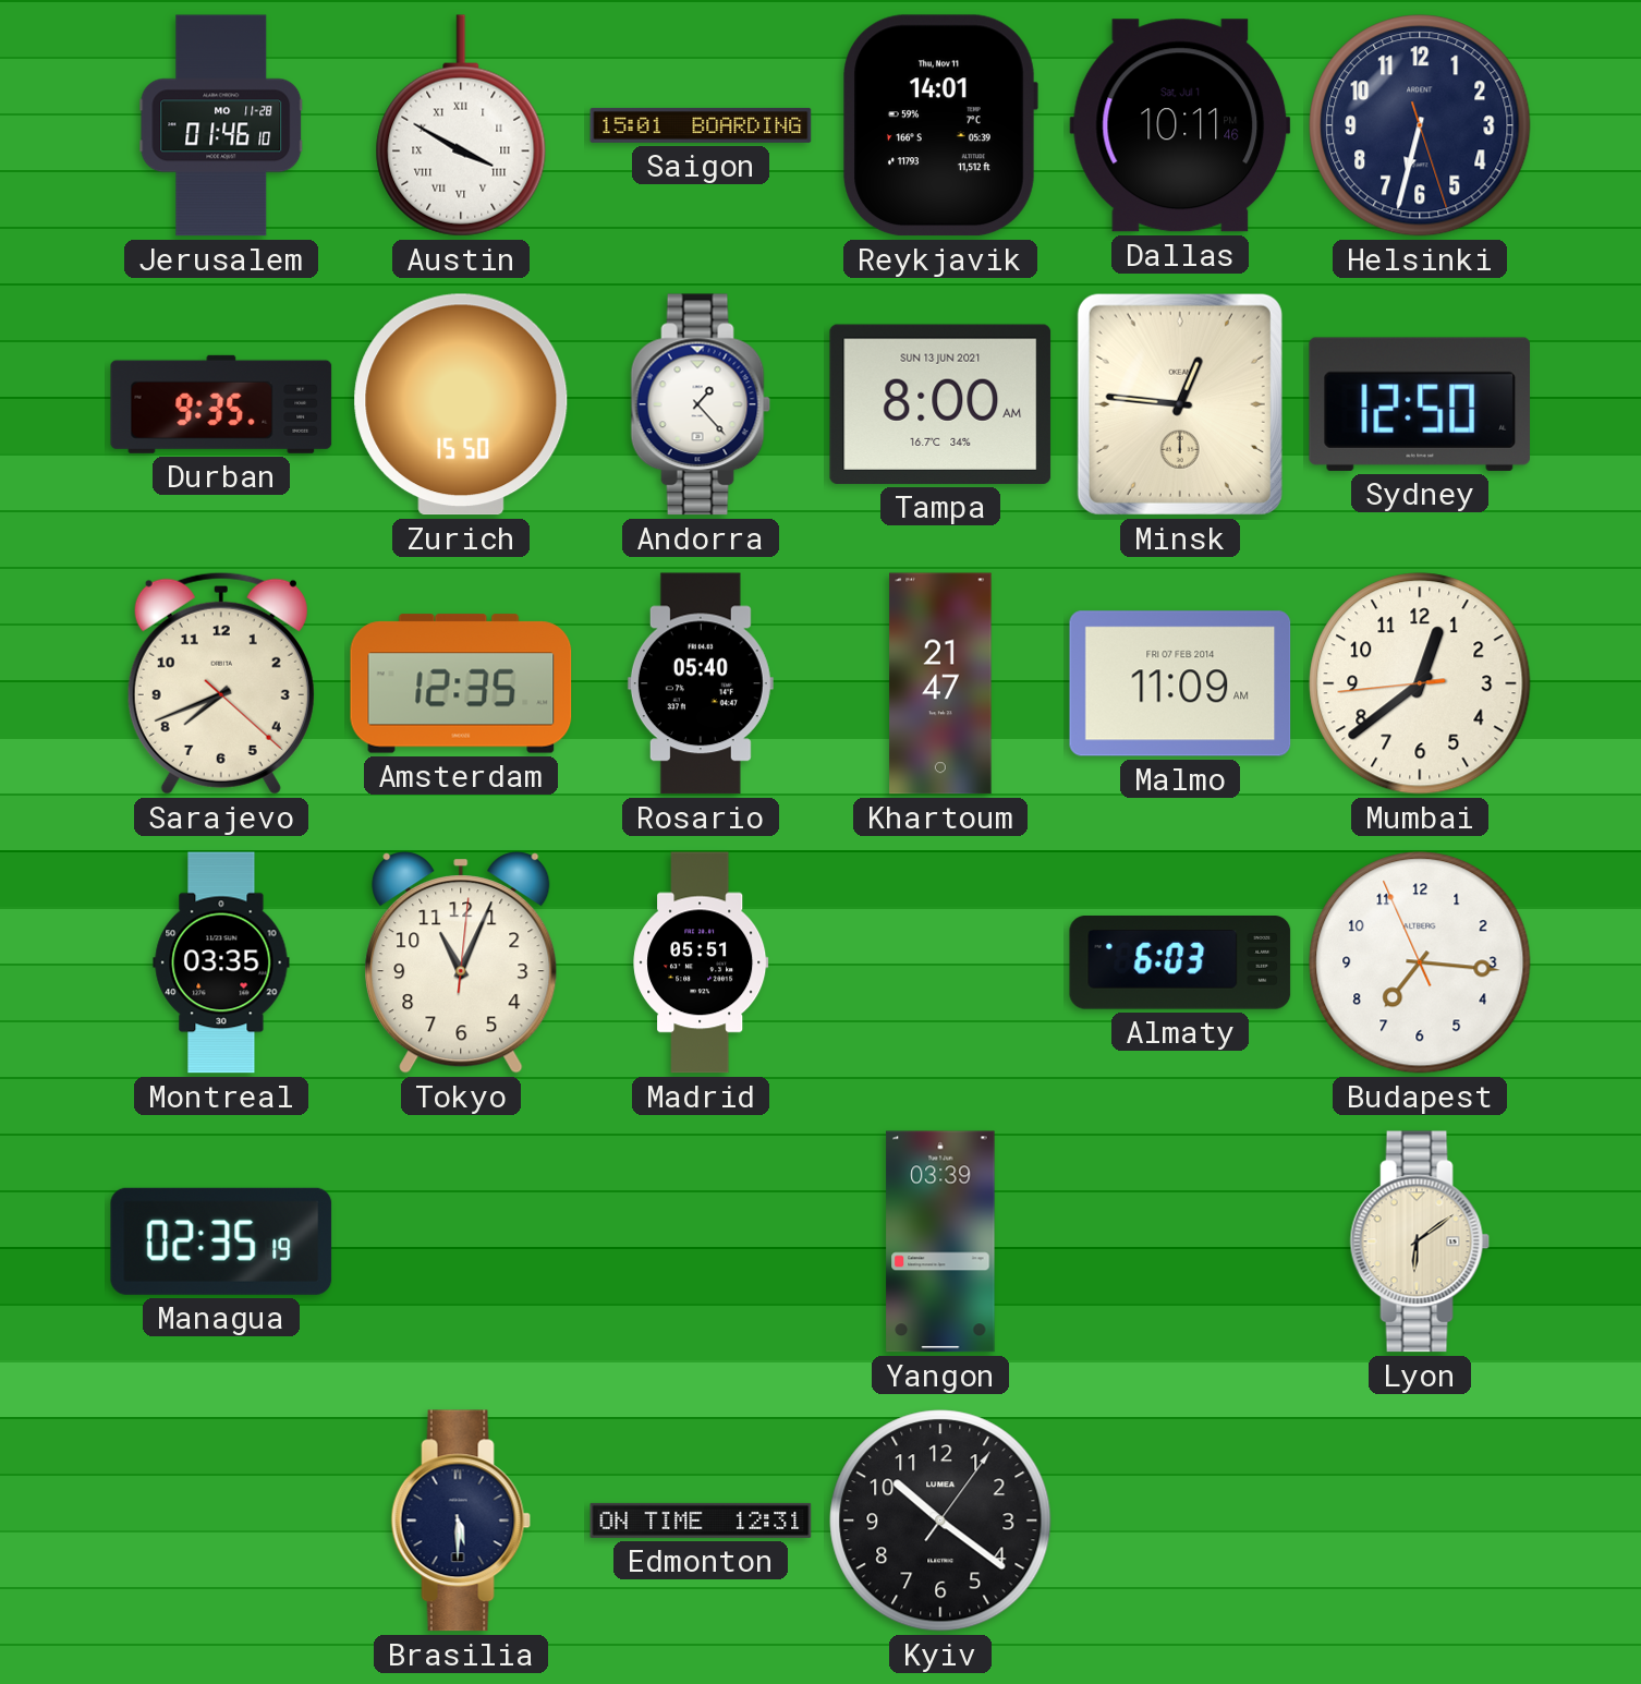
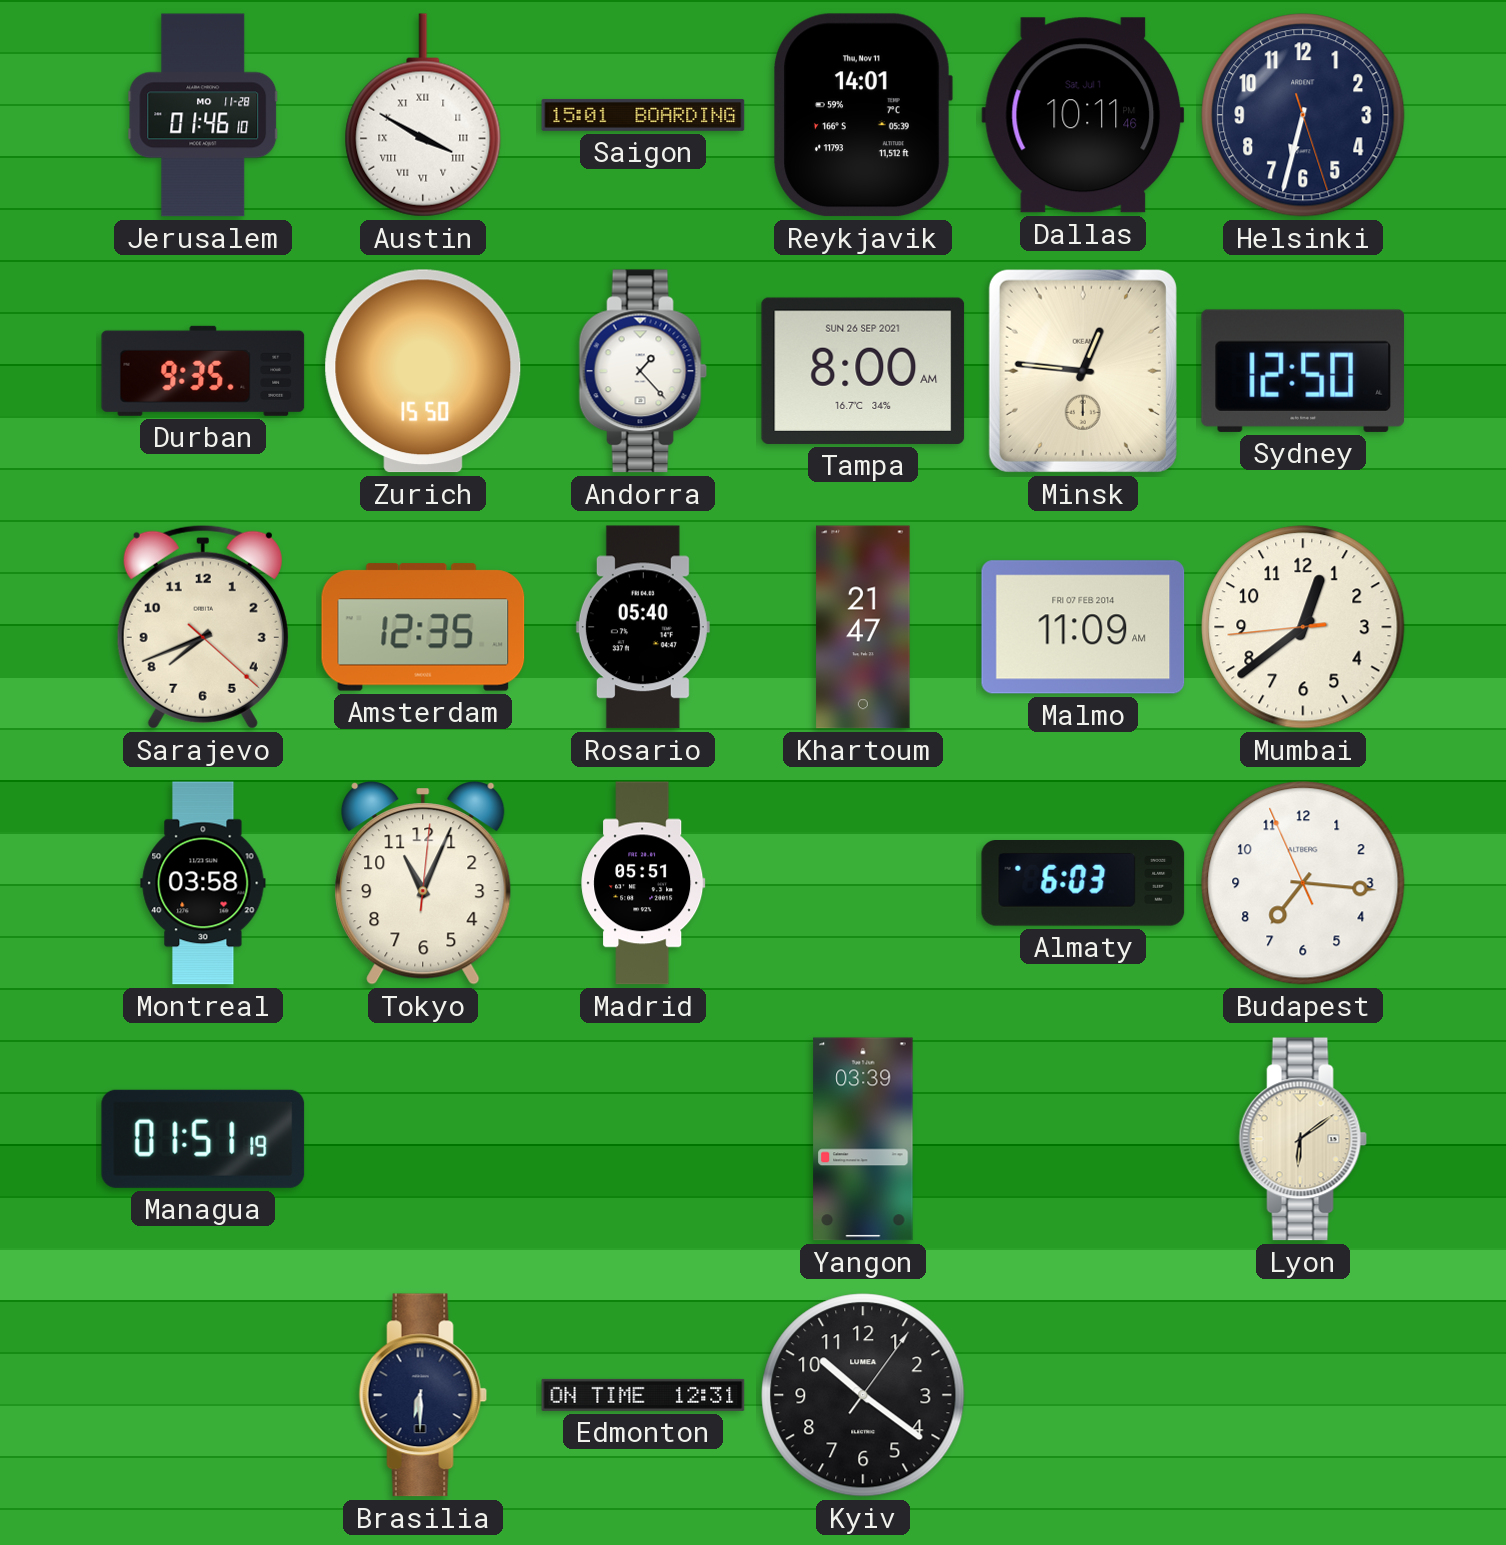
Tampa date: SUN 13 JUN 2021 -> SUN 26 SEP 2021
Montreal: 03:35 -> 03:58
Managua: 02:35 -> 01:51
Brasilia: 5:30 -> 6:30
